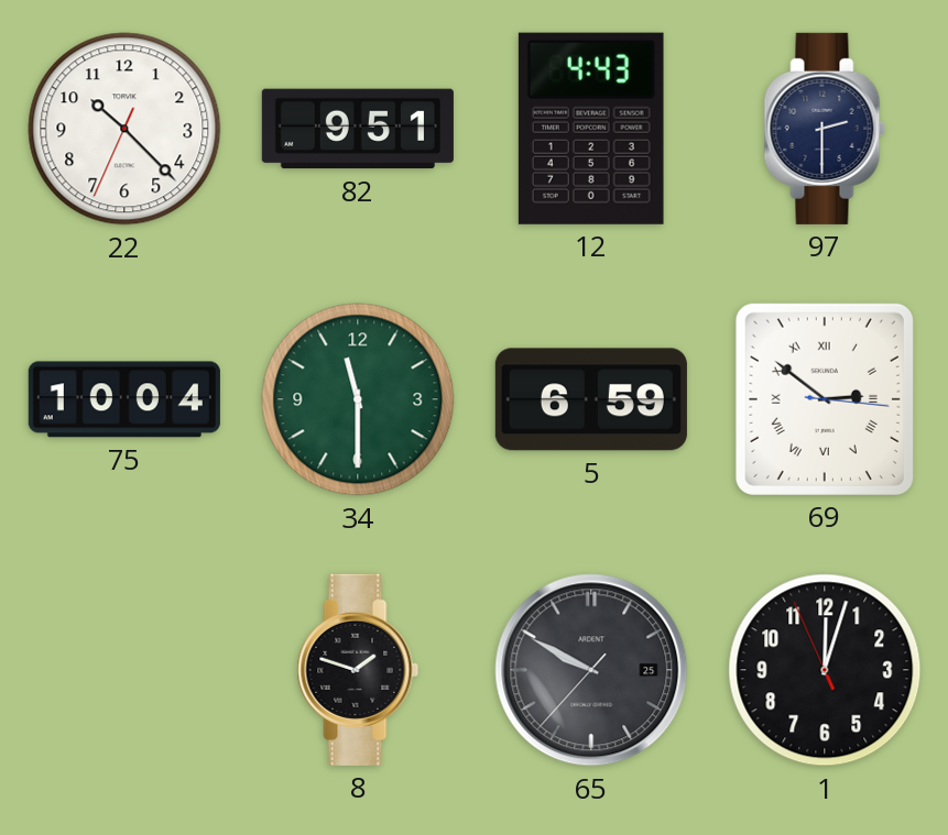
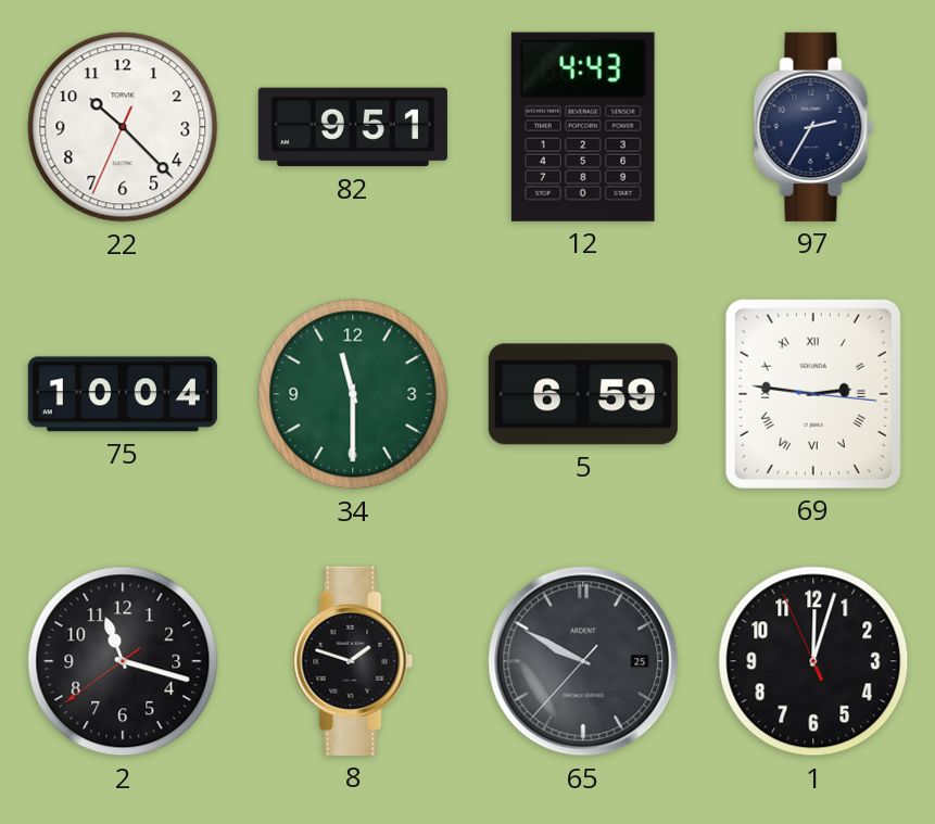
97: 2:30 -> 2:35
69: 2:51 -> 2:46
2: none -> 11:17
